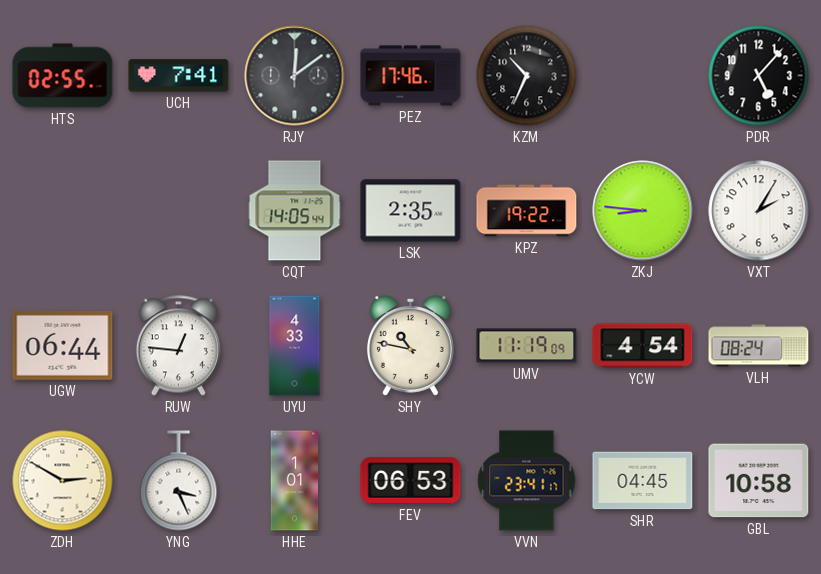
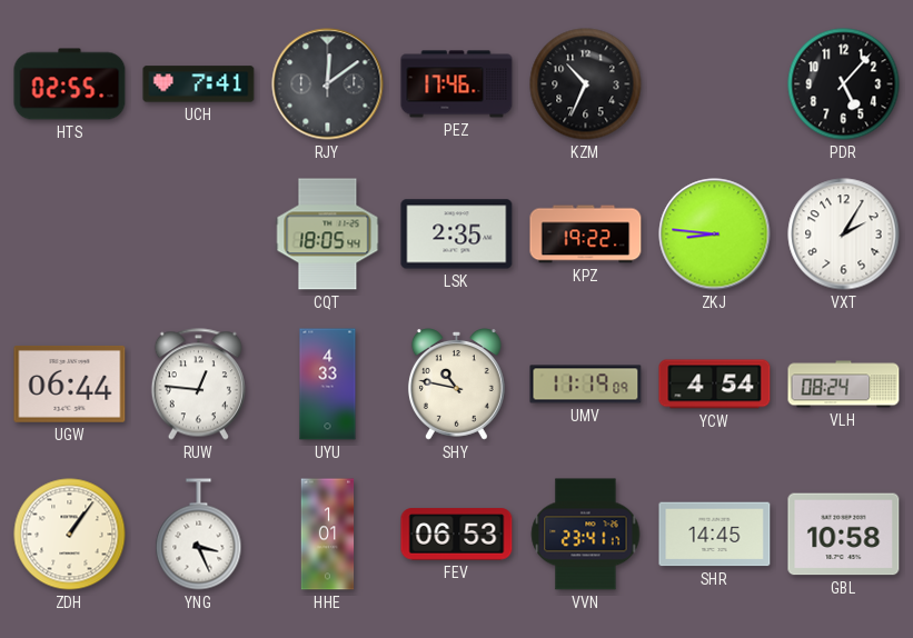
CQT: 14:05 -> 18:05
ZDH: 2:50 -> 1:06
SHR: 04:45 -> 14:45
